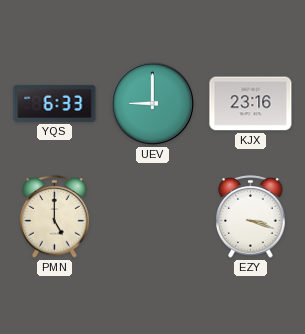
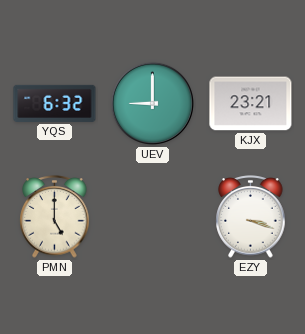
YQS: 6:33 -> 6:32
KJX: 23:16 -> 23:21
